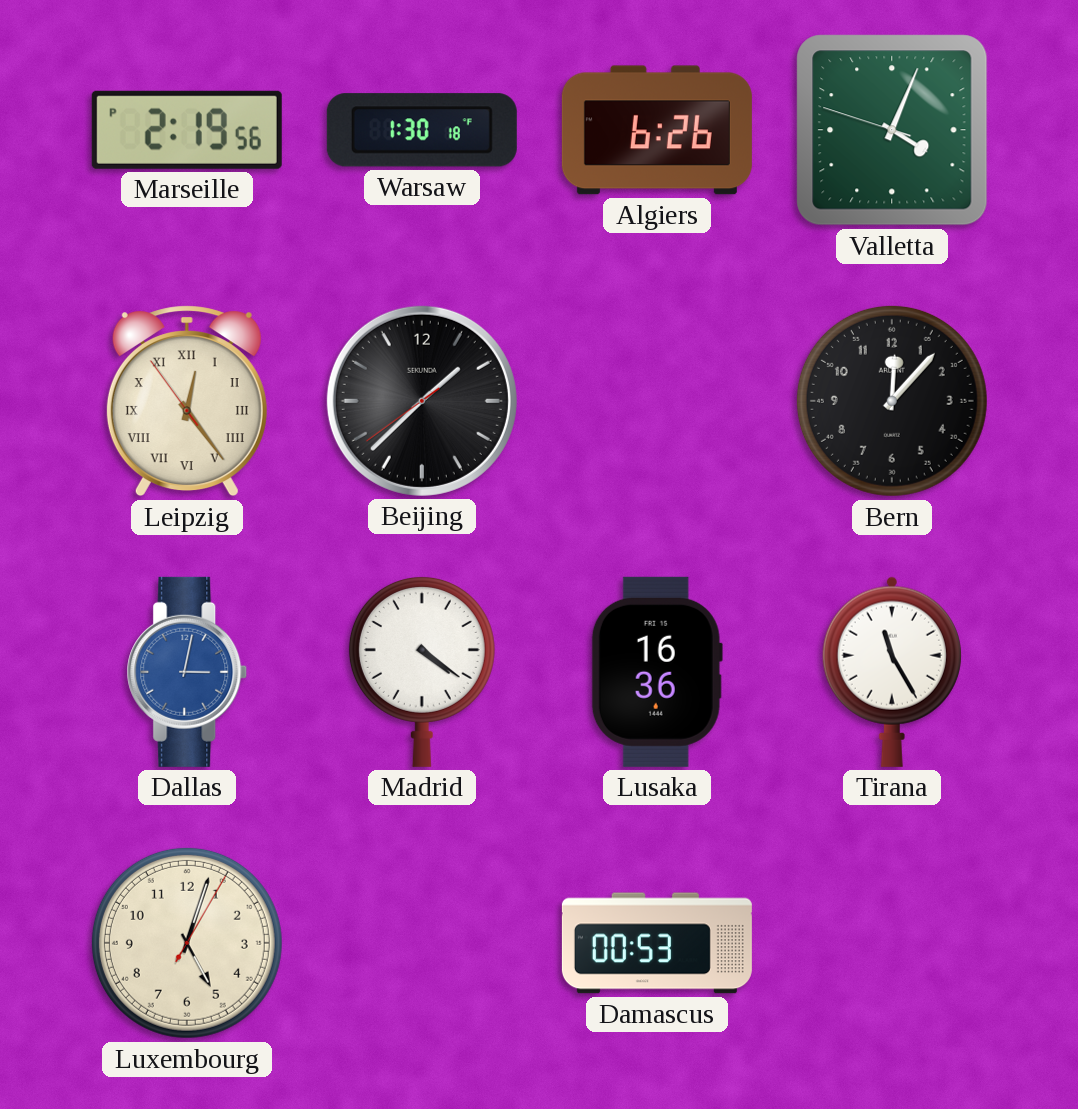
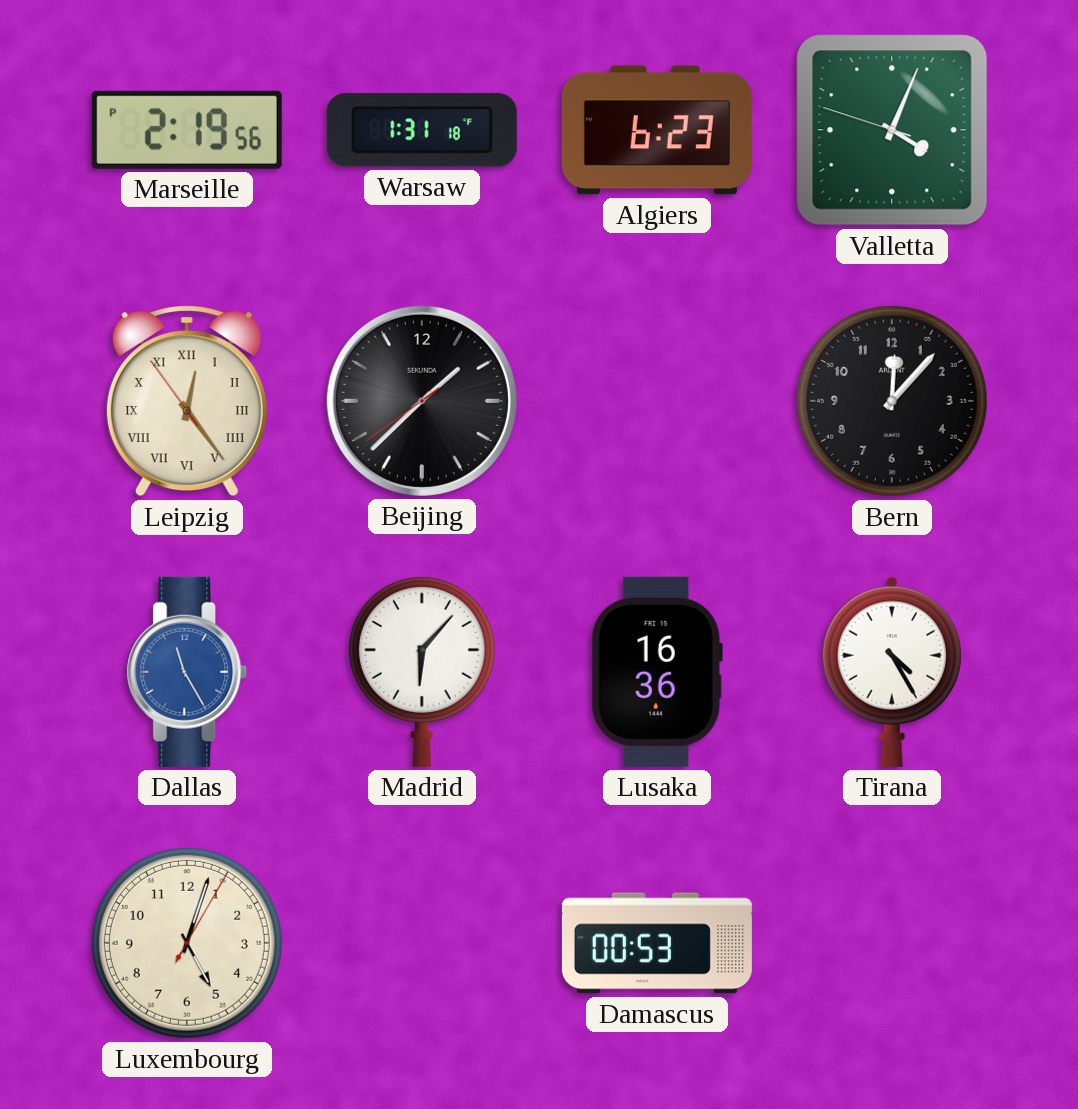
Warsaw: 1:30 -> 1:31
Algiers: 6:26 -> 6:23
Dallas: 3:02 -> 11:25
Madrid: 4:21 -> 6:07
Tirana: 11:25 -> 4:25
